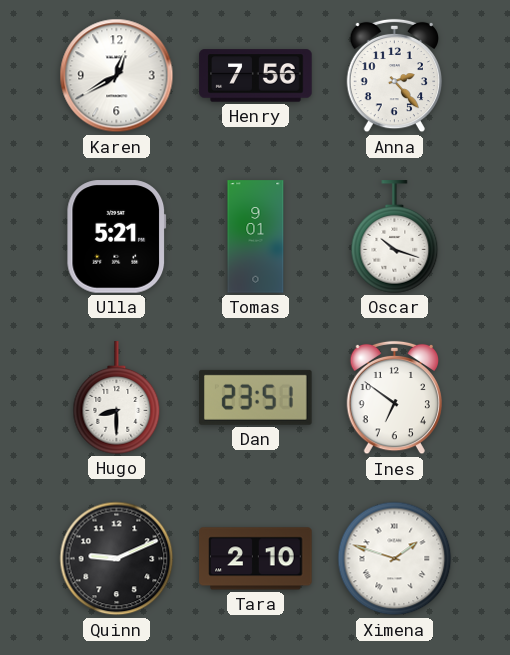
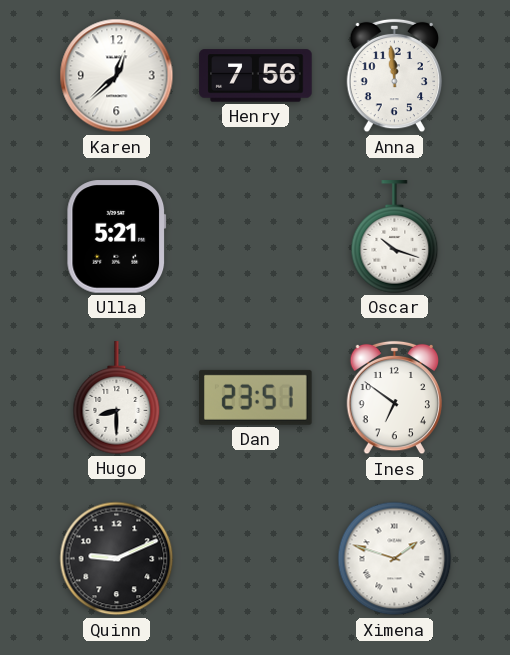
Karen: 12:40 -> 12:38
Anna: 2:23 -> 11:59
Tomas: 9:01 -> none
Tara: 2:10 -> none
